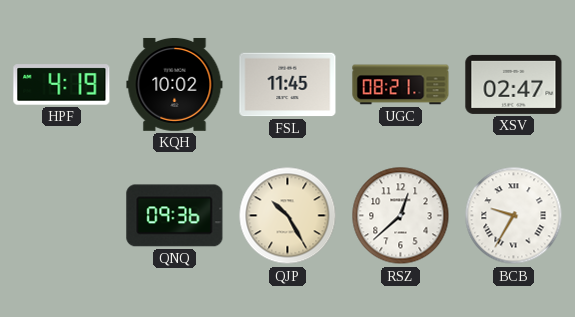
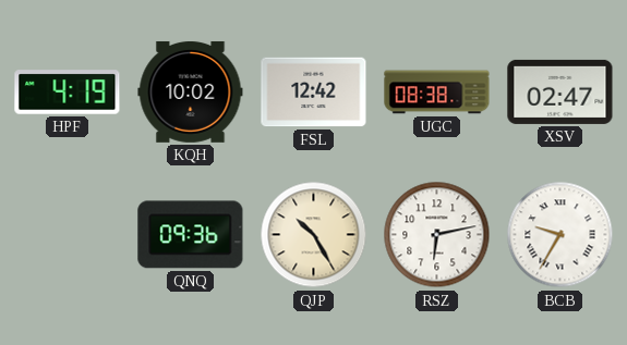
FSL: 11:45 -> 12:42
UGC: 08:21 -> 08:38
RSZ: 12:38 -> 6:13
